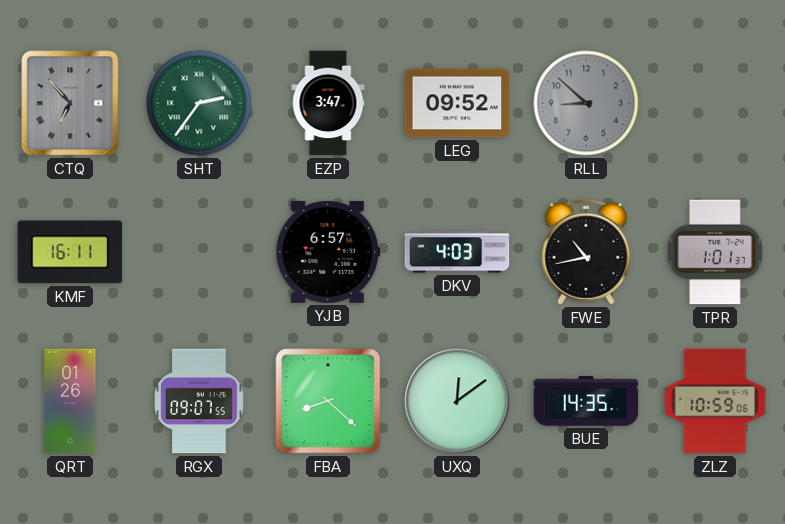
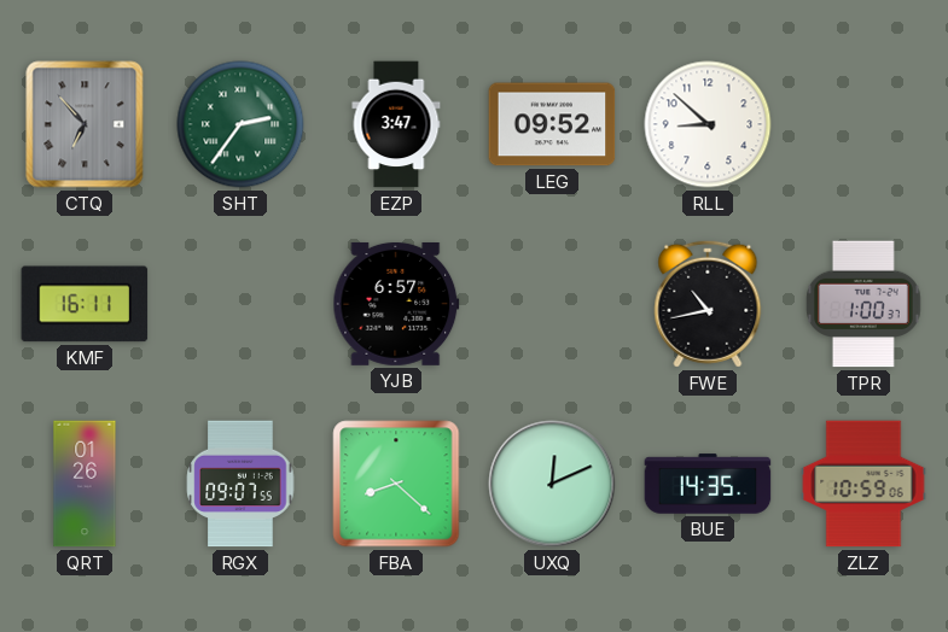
RLL dial: grey -> white
DKV: 4:03 -> none
TPR: 1:01 -> 1:00
UXQ: 12:09 -> 12:11
